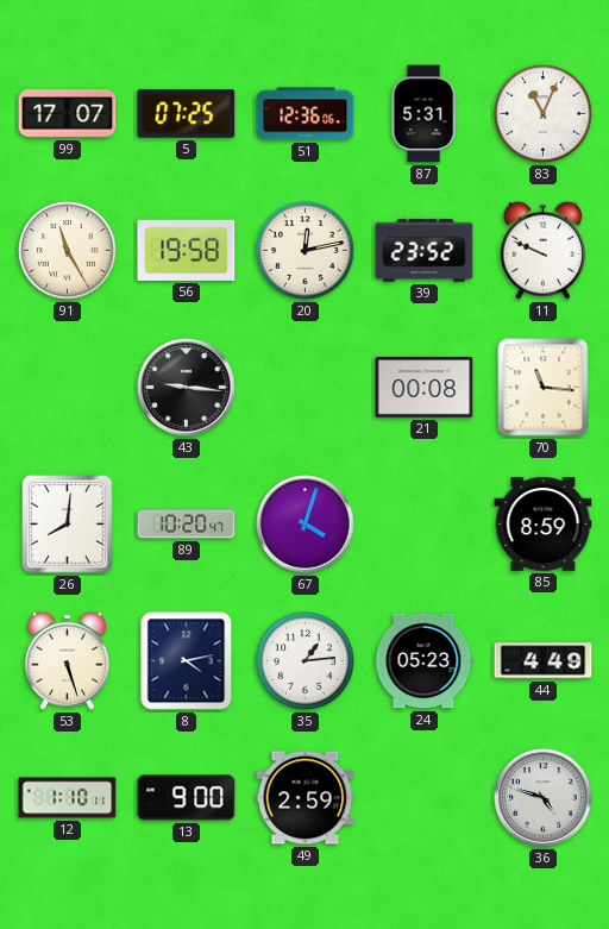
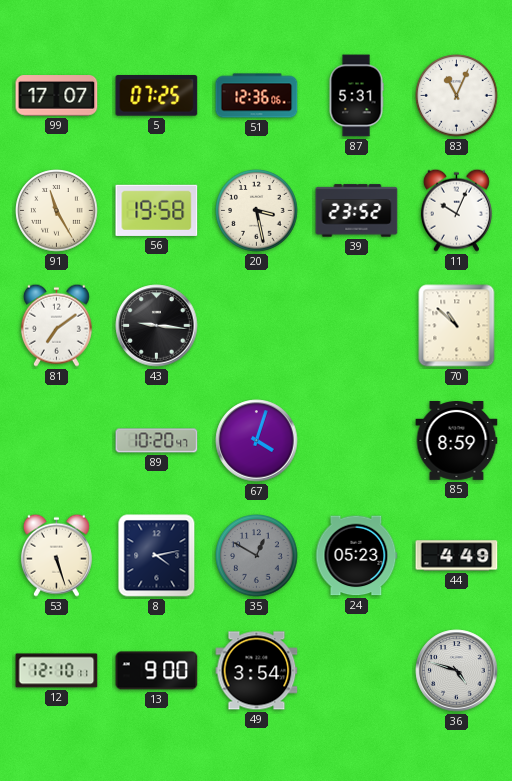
20: 12:13 -> 3:28
11: 9:49 -> 10:04
81: none -> 7:09
21: 00:08 -> none
70: 11:16 -> 10:52
26: 8:01 -> none
35: 1:14 -> 12:50
35 dial: white -> grey
12: 1:10 -> 12:10
49: 2:59 -> 3:54
